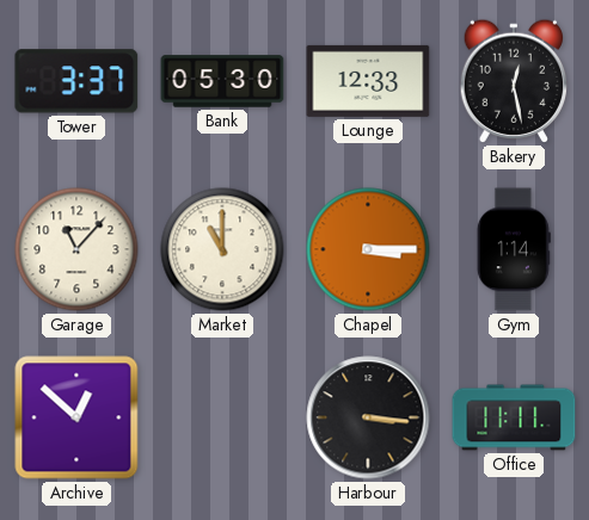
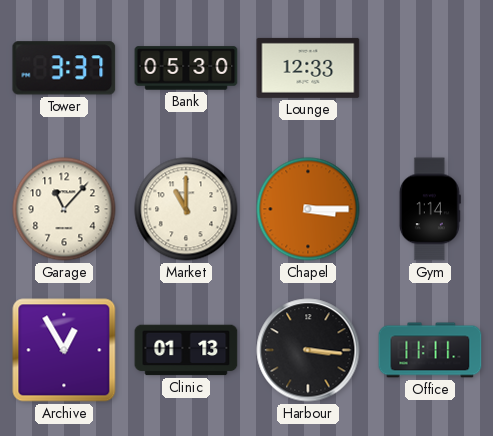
Bakery: 12:28 -> none
Archive: 12:52 -> 12:55
Clinic: none -> 01:13
